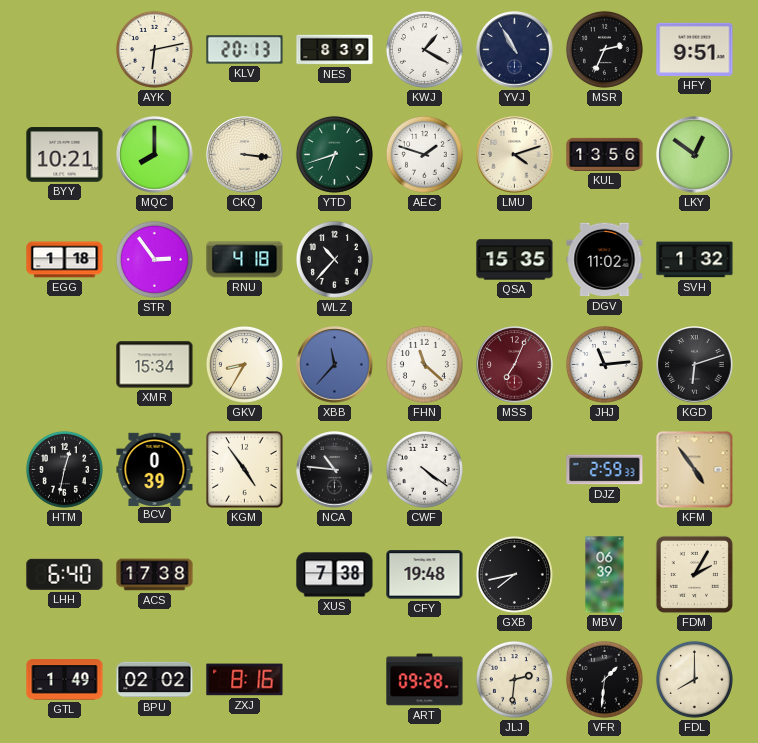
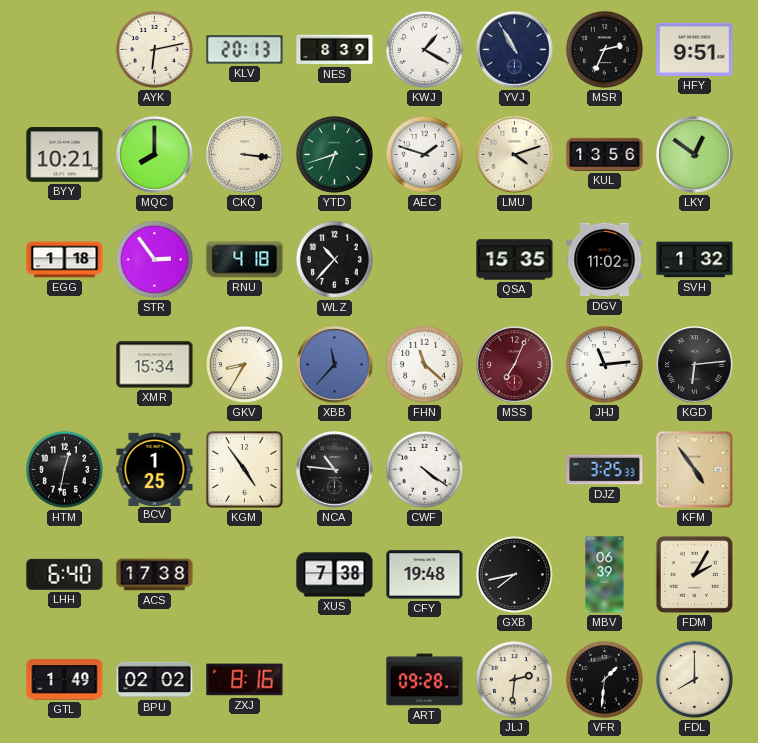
KGD: 6:12 -> 6:14
BCV: 0:39 -> 1:25
DJZ: 2:59 -> 3:25
